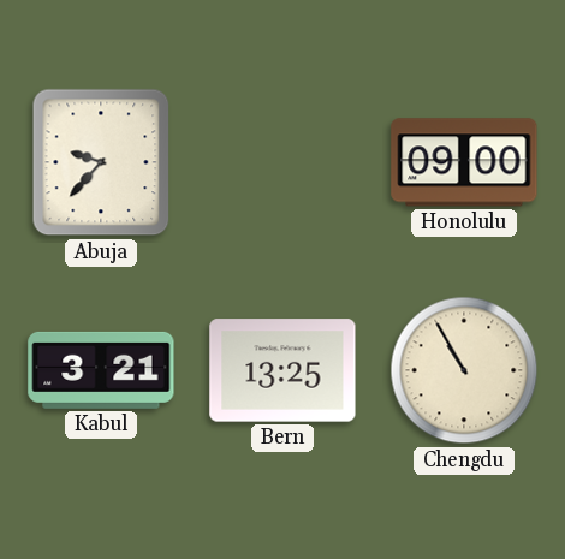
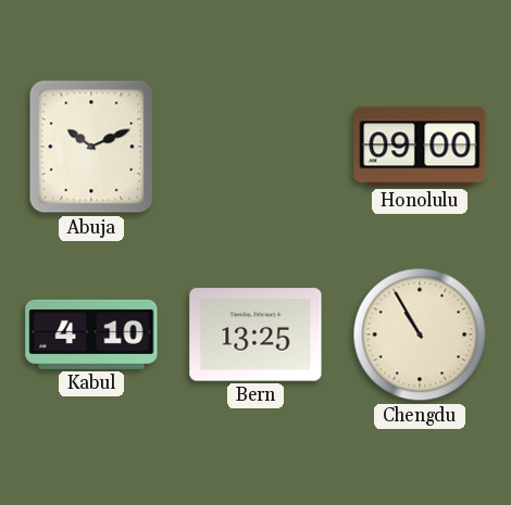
Abuja: 9:37 -> 10:11
Kabul: 3:21 -> 4:10
